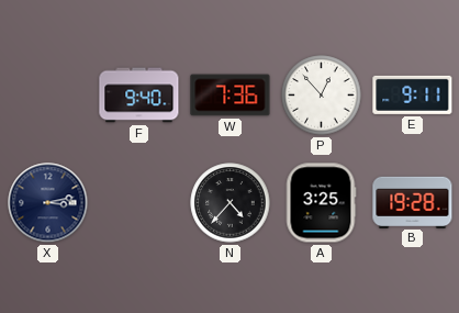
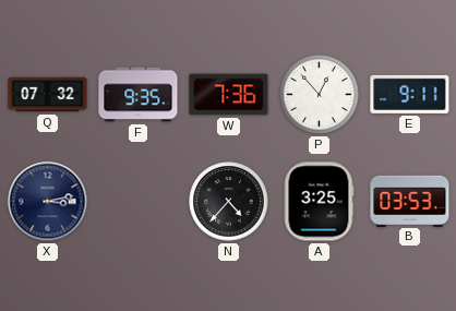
Q: none -> 07:32
F: 9:40 -> 9:35
B: 19:28 -> 03:53
